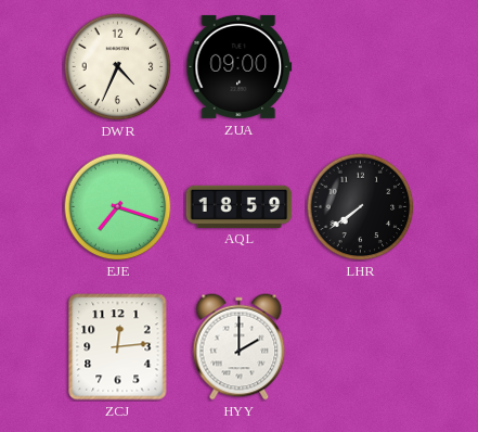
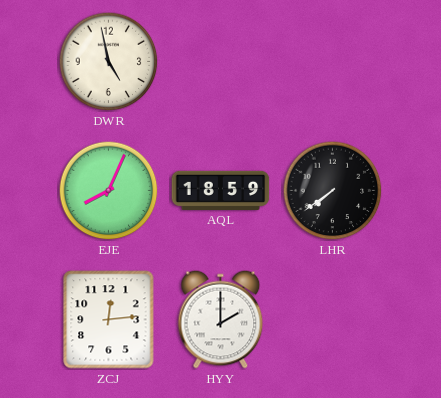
DWR: 4:34 -> 4:58
ZUA: 09:00 -> none
EJE: 7:18 -> 8:04
